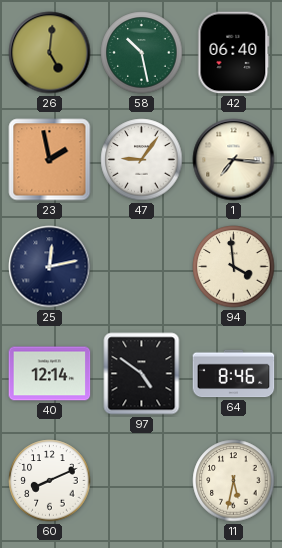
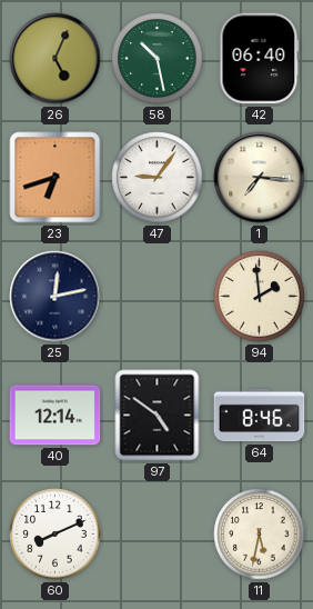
26: 5:01 -> 5:04
23: 1:58 -> 6:42
94: 3:59 -> 1:59
